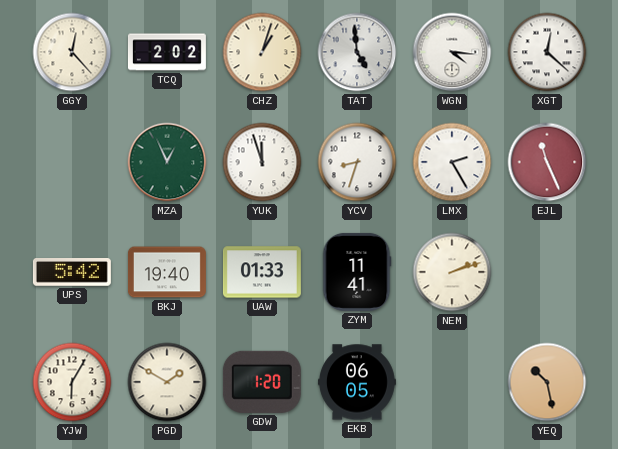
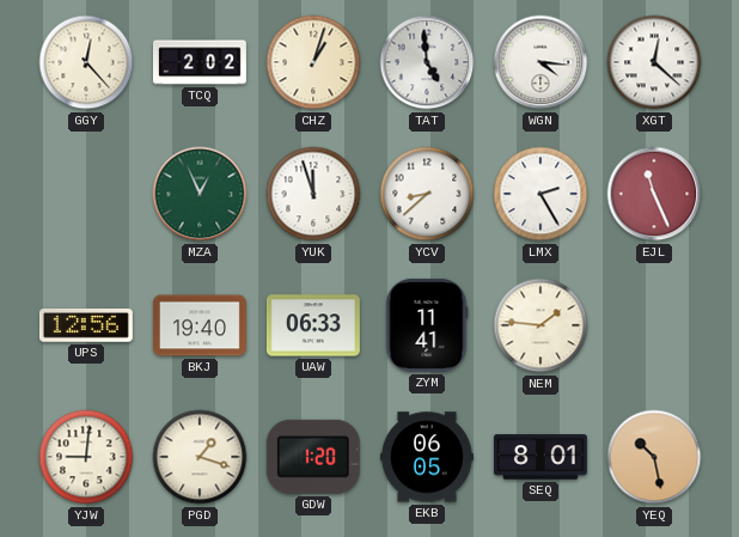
YCV: 8:33 -> 8:38
UPS: 5:42 -> 12:56
UAW: 01:33 -> 06:33
NEM: 2:12 -> 1:46
YJW: 6:05 -> 9:01
PGD: 1:50 -> 1:18
SEQ: none -> 8:01
